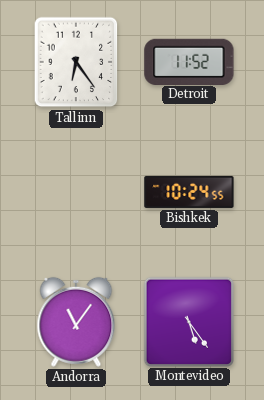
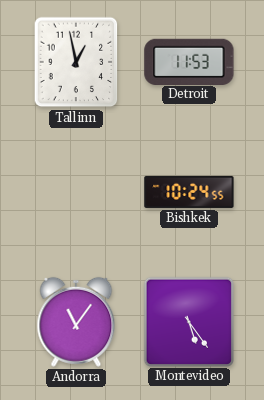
Tallinn: 6:24 -> 12:58
Detroit: 11:52 -> 11:53
